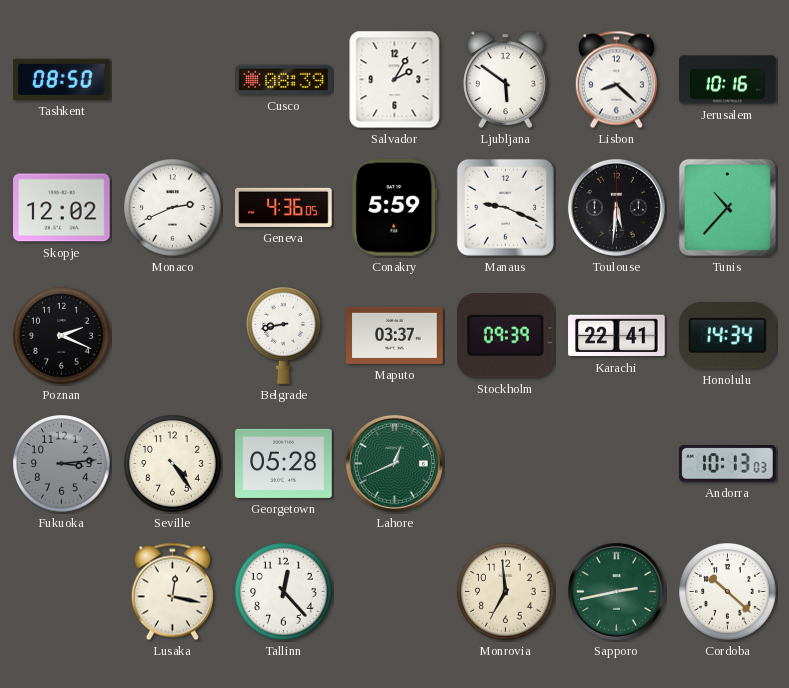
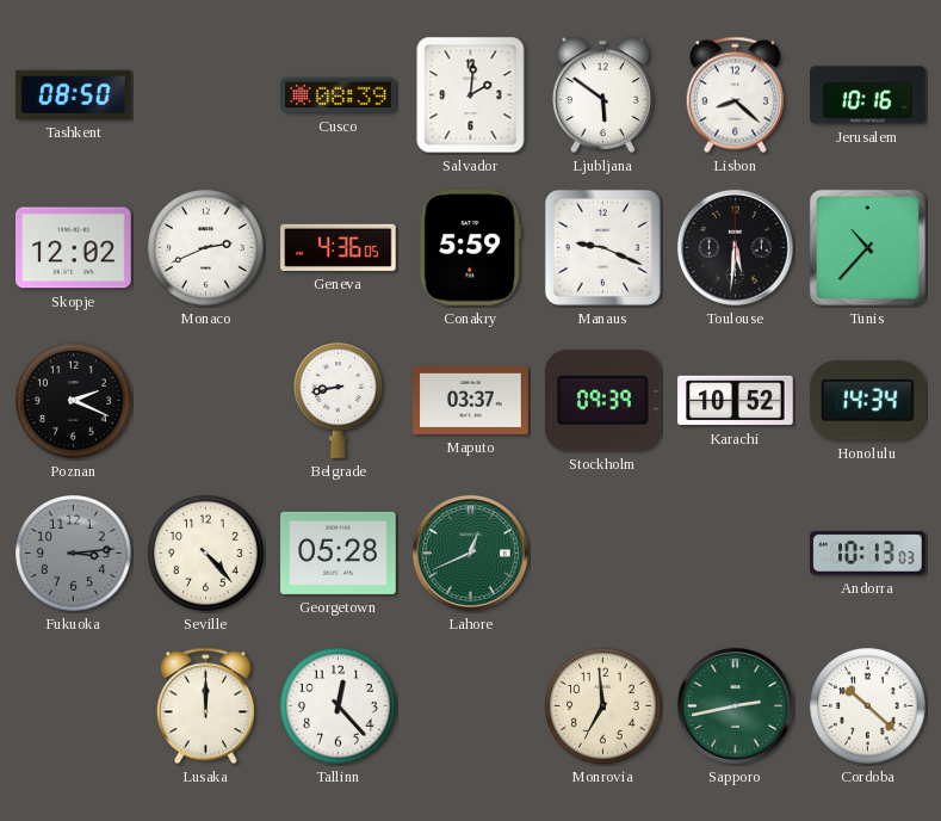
Salvador: 2:05 -> 2:01
Karachi: 22:41 -> 10:52
Seville: 4:24 -> 4:23
Lusaka: 12:17 -> 12:00
